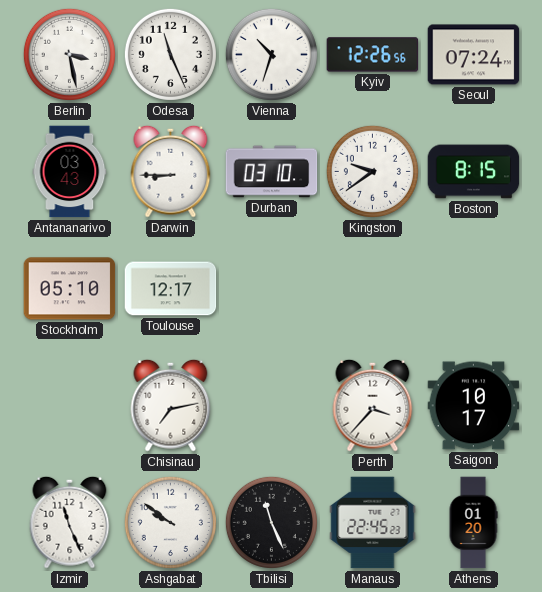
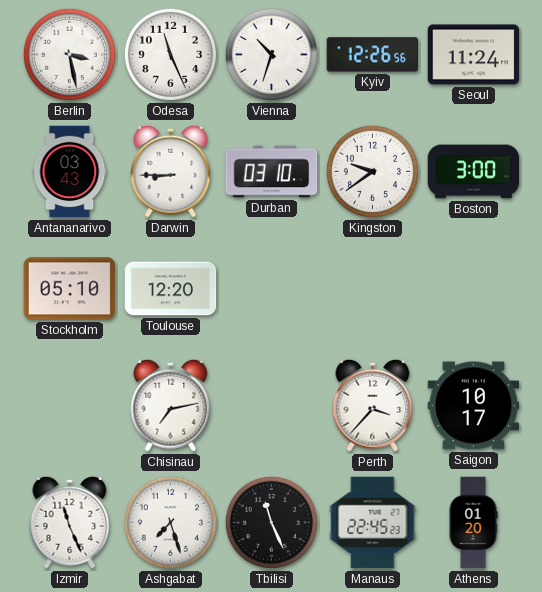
Seoul: 07:24 -> 11:24
Boston: 8:15 -> 3:00
Toulouse: 12:17 -> 12:20
Ashgabat: 9:51 -> 7:27
